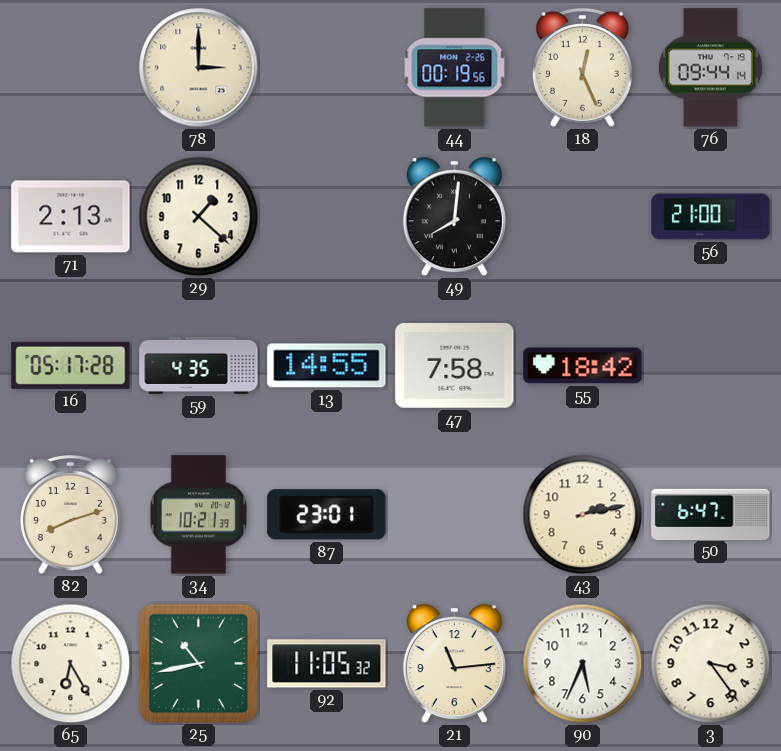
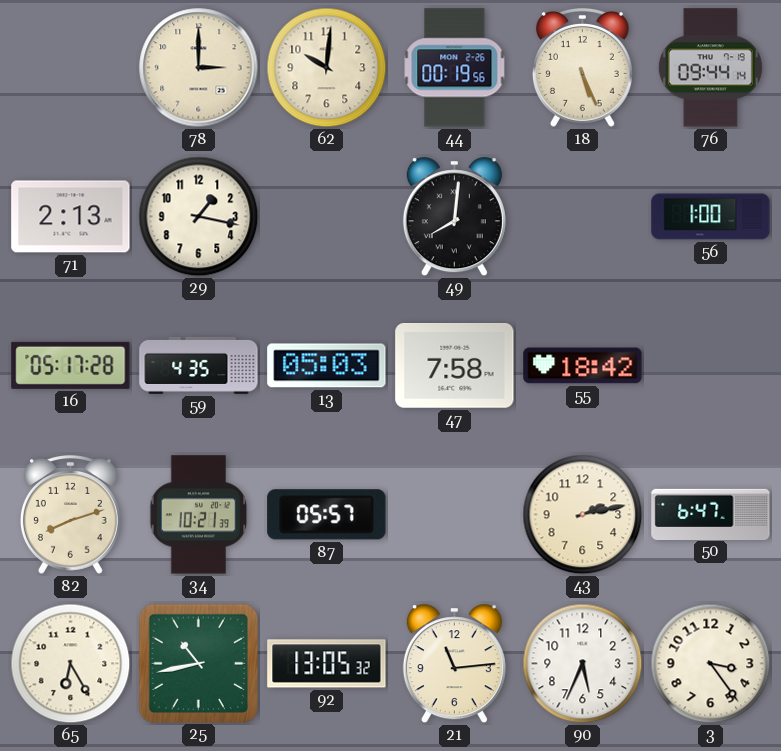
62: none -> 10:01
18: 12:26 -> 5:26
29: 1:22 -> 1:17
56: 21:00 -> 1:00
13: 14:55 -> 05:03
87: 23:01 -> 05:57
92: 11:05 -> 13:05
